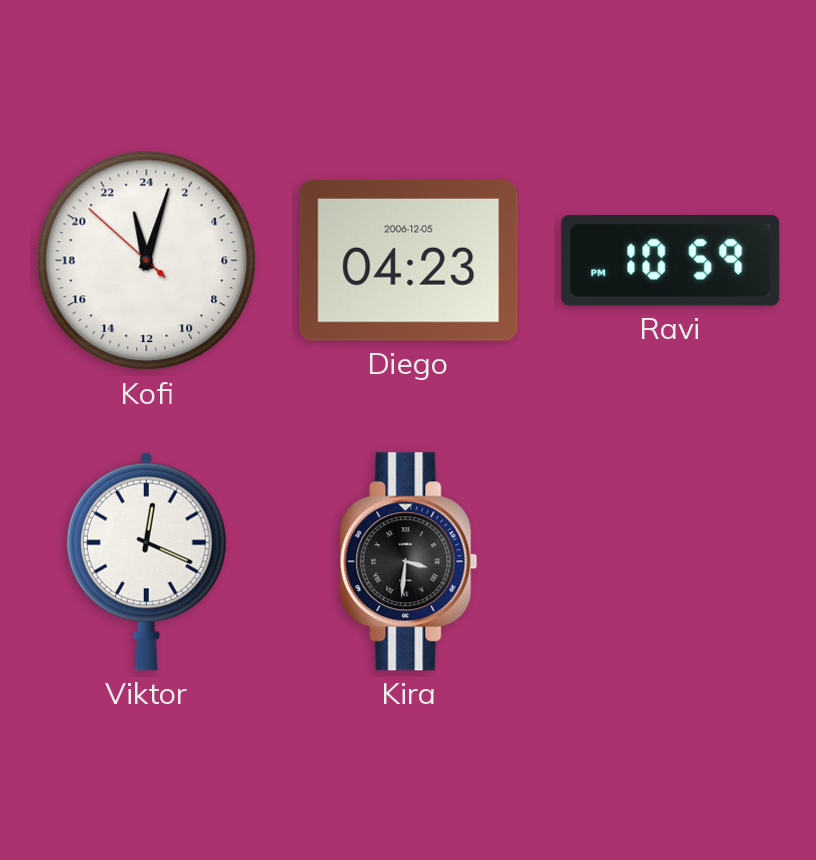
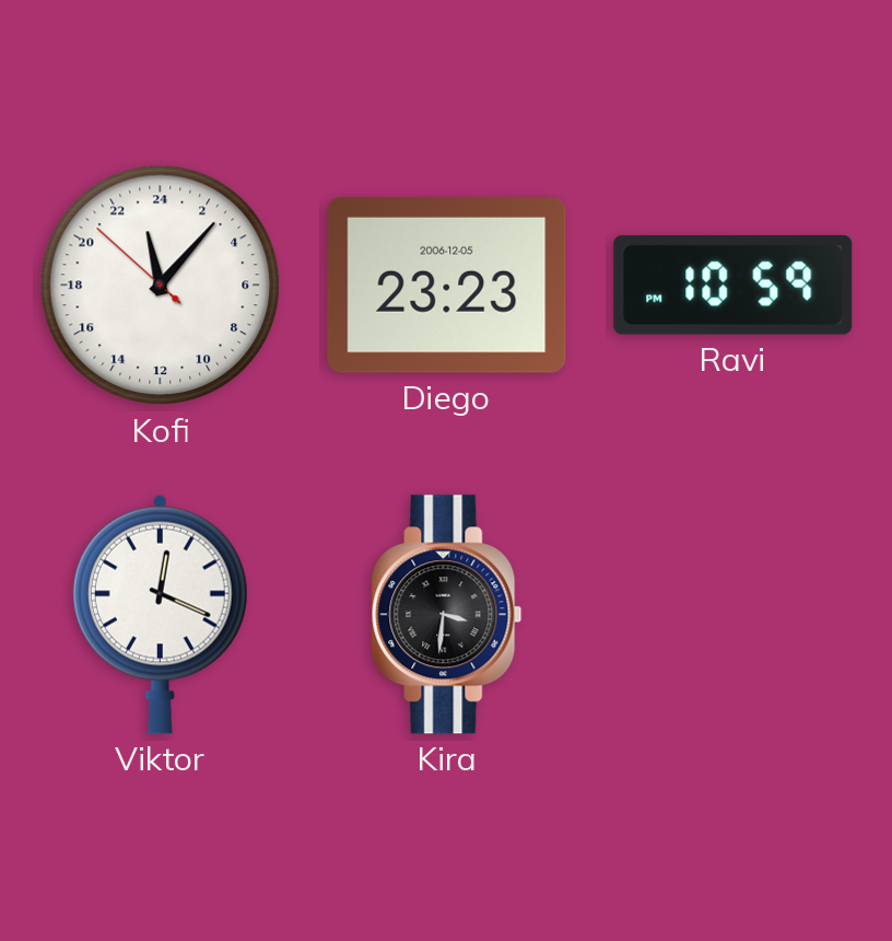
Kofi: 23:02 -> 23:06
Diego: 04:23 -> 23:23
